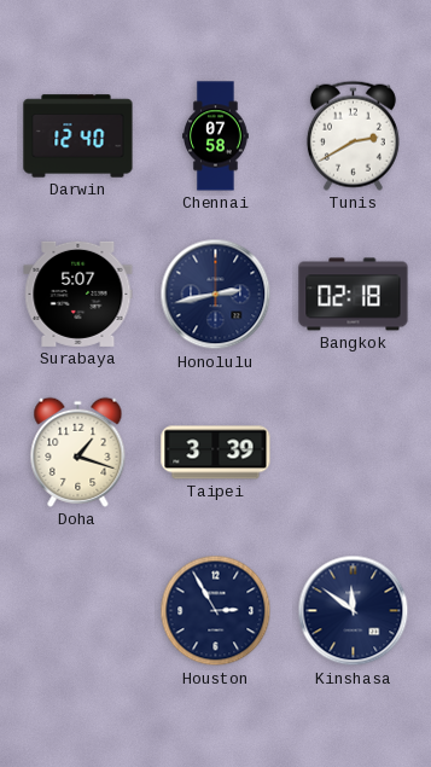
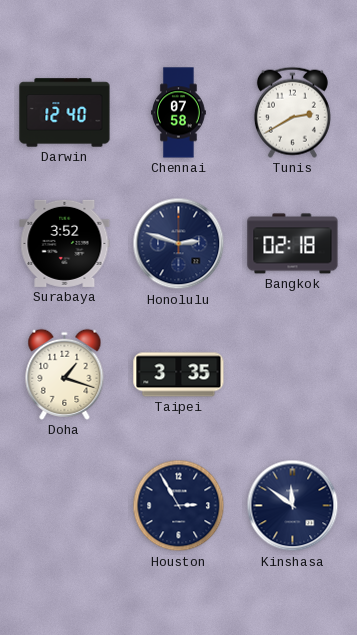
Surabaya: 5:07 -> 3:52
Honolulu: 2:43 -> 2:48
Taipei: 3:39 -> 3:35
